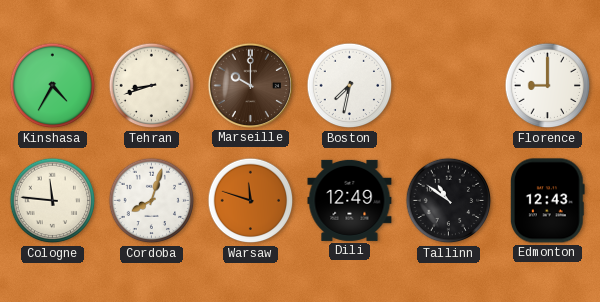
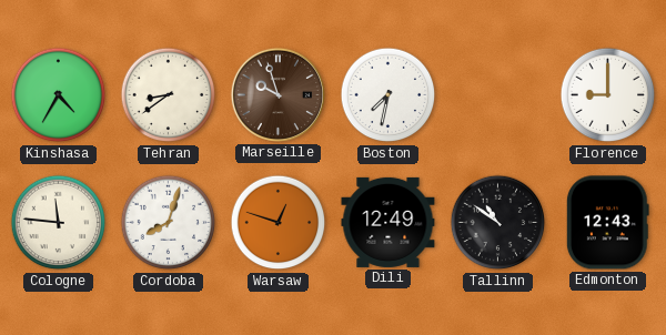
Tehran: 8:42 -> 8:39
Marseille: 10:00 -> 9:57
Warsaw: 11:48 -> 12:48
